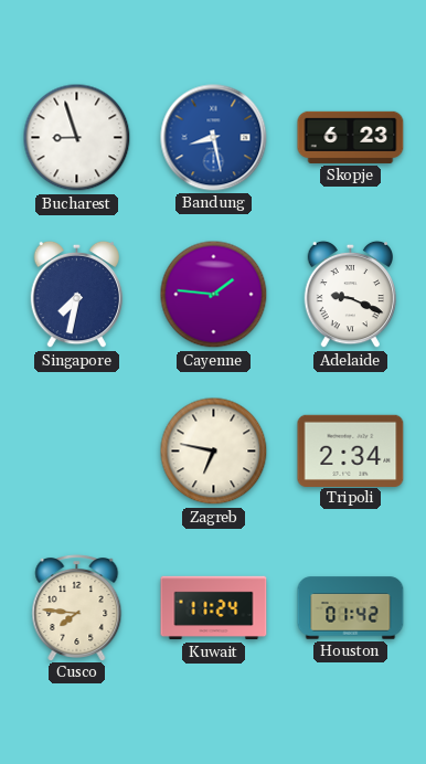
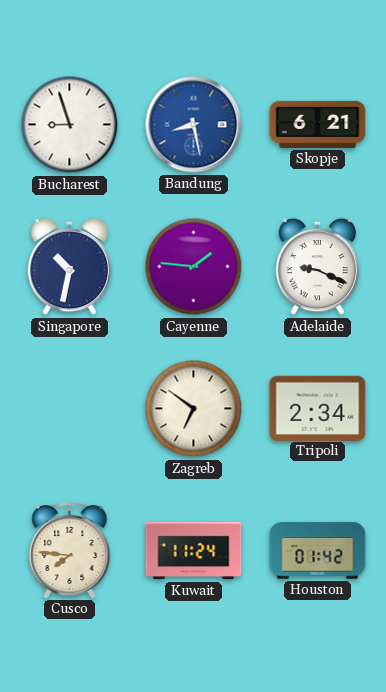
Skopje: 6:23 -> 6:21
Singapore: 7:32 -> 10:32
Zagreb: 6:47 -> 6:51
